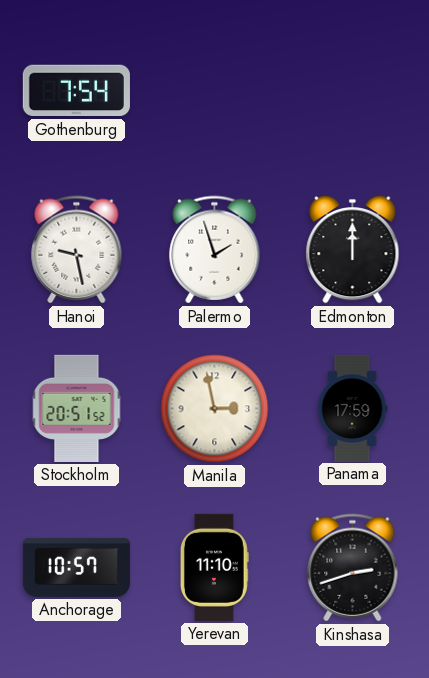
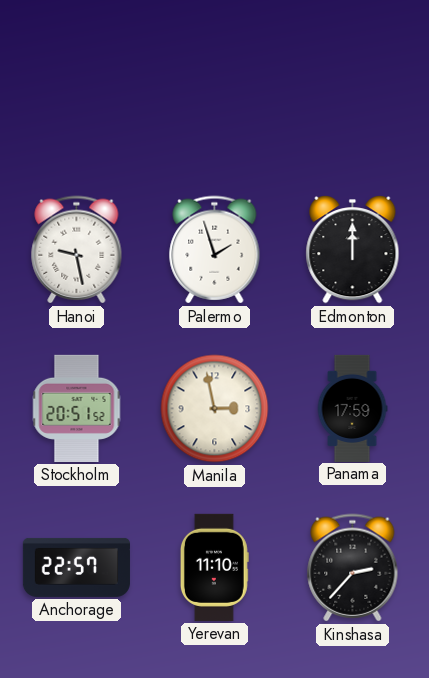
Gothenburg: 7:54 -> none
Anchorage: 10:57 -> 22:57
Kinshasa: 2:42 -> 2:37
